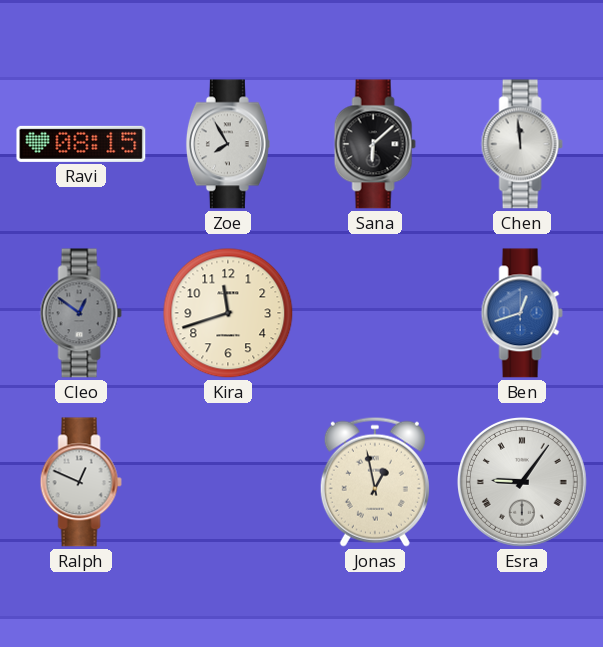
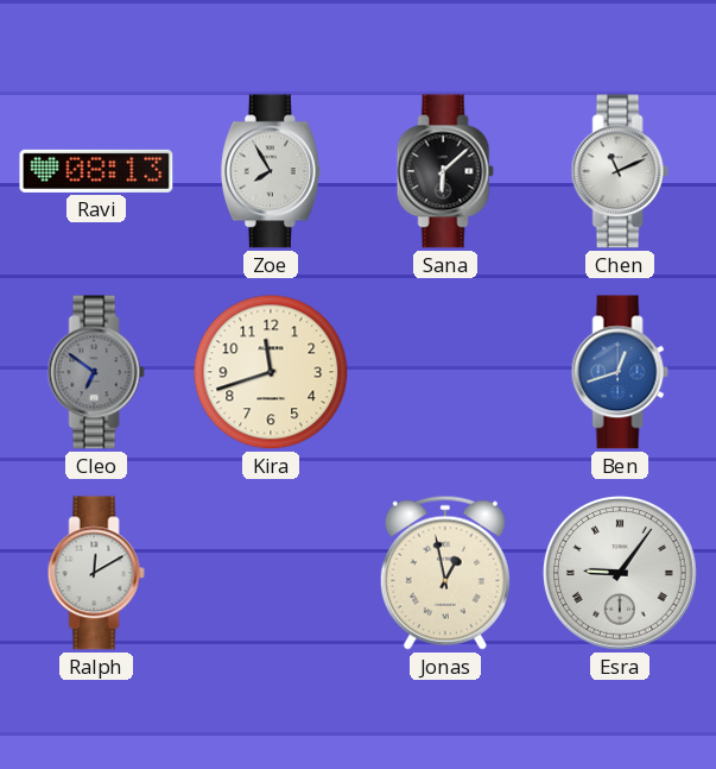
Ravi: 08:15 -> 08:13
Chen: 11:59 -> 11:11
Cleo: 12:51 -> 6:51
Ralph: 12:49 -> 12:10
